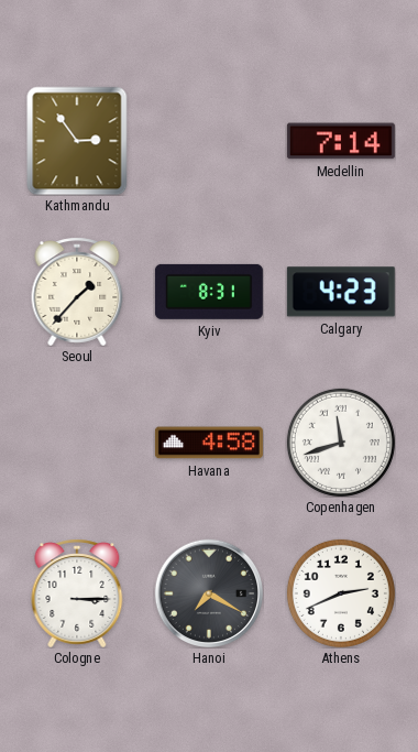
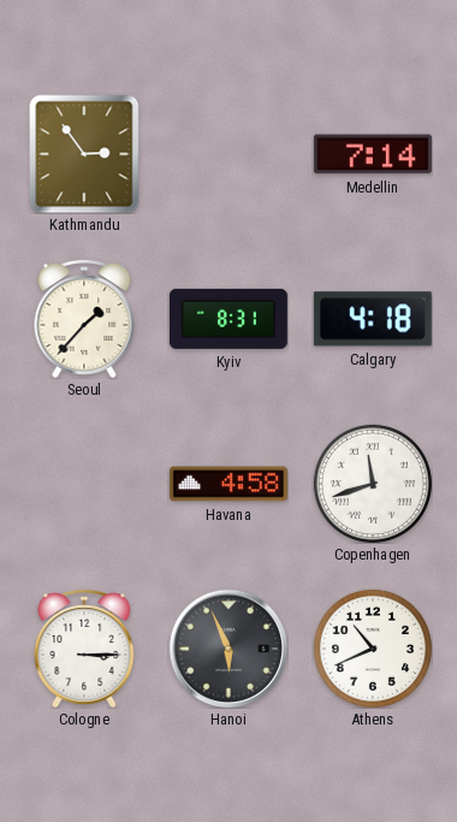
Calgary: 4:23 -> 4:18
Hanoi: 7:20 -> 5:56
Athens: 2:41 -> 10:41
